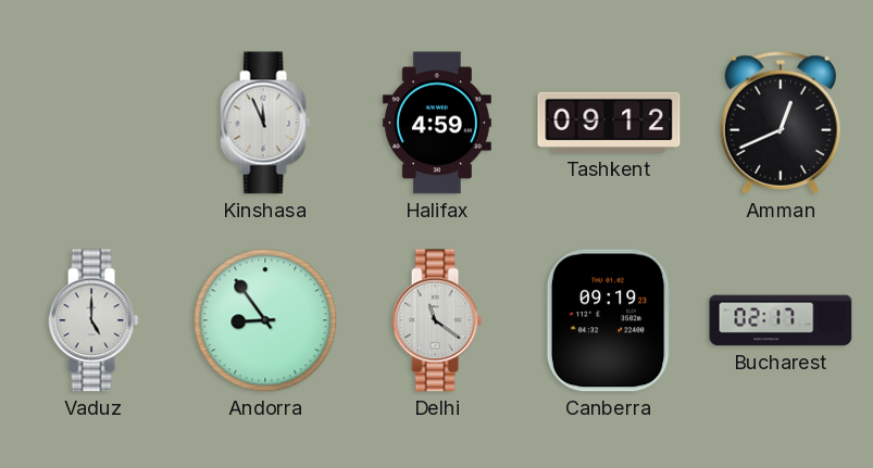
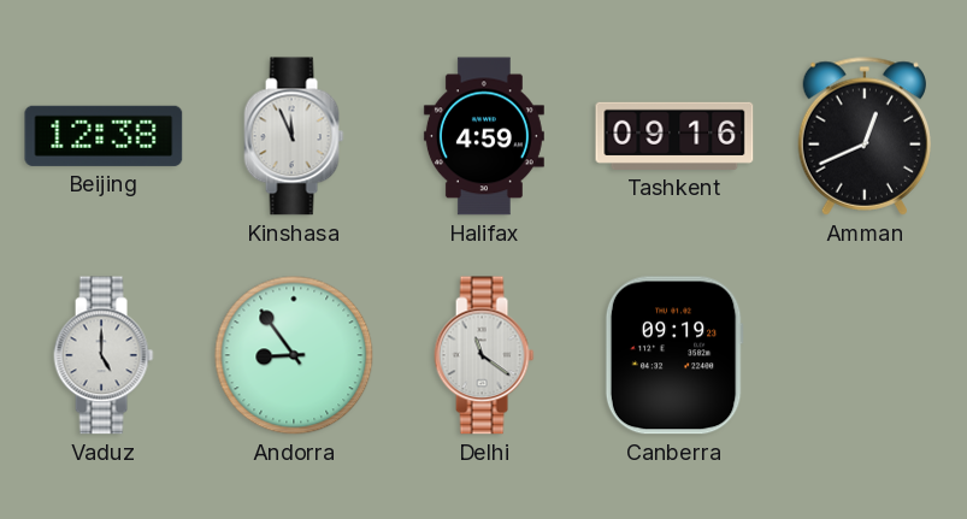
Beijing: none -> 12:38
Tashkent: 09:12 -> 09:16
Bucharest: 02:17 -> none
